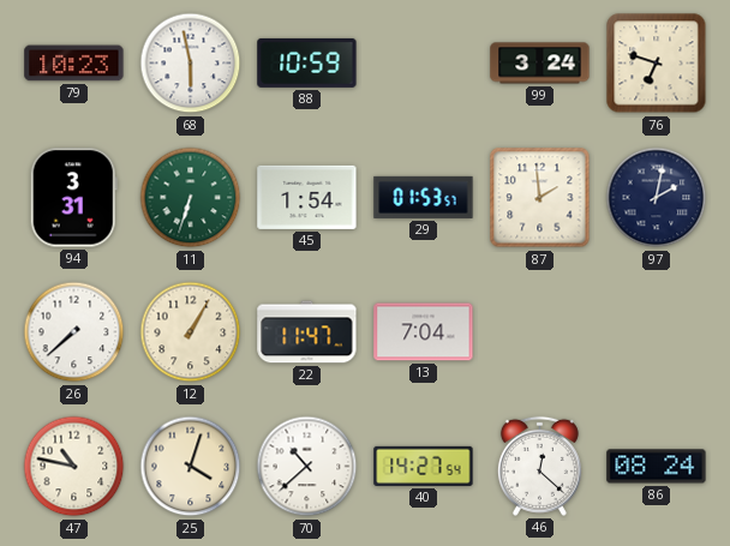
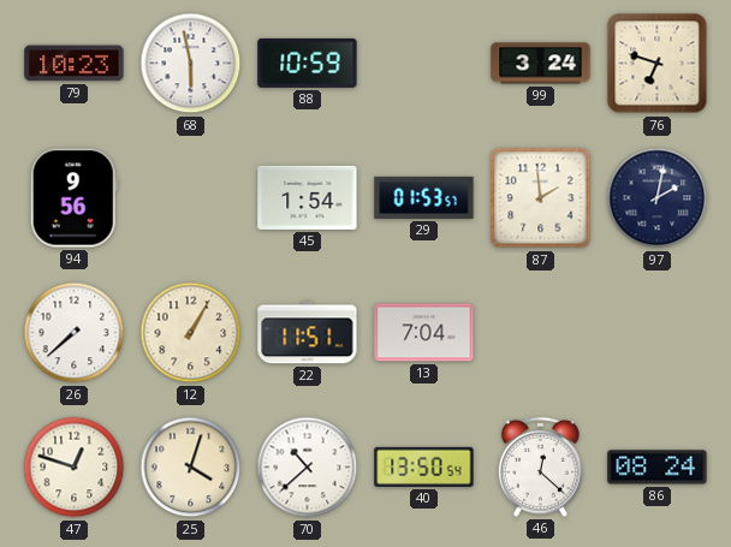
94: 3:31 -> 9:56
11: 6:33 -> none
22: 11:47 -> 11:51
47: 10:47 -> 12:48
40: 14:27 -> 13:50
